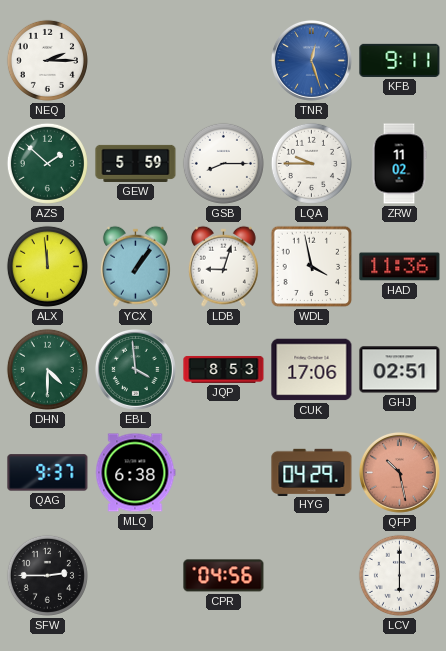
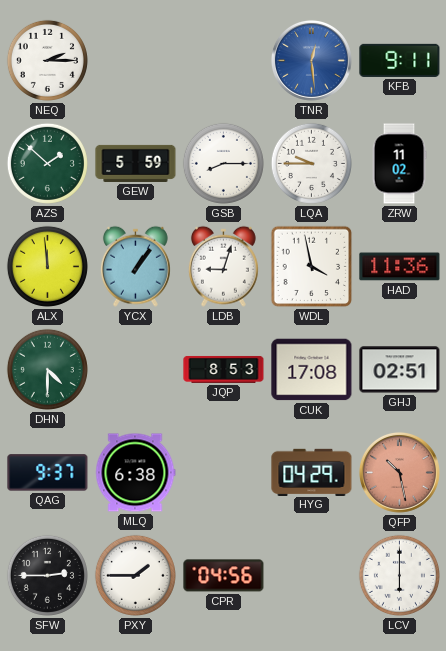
TNR: 12:27 -> 12:29
EBL: 3:59 -> none
CUK: 17:06 -> 17:08
PXY: none -> 1:45
